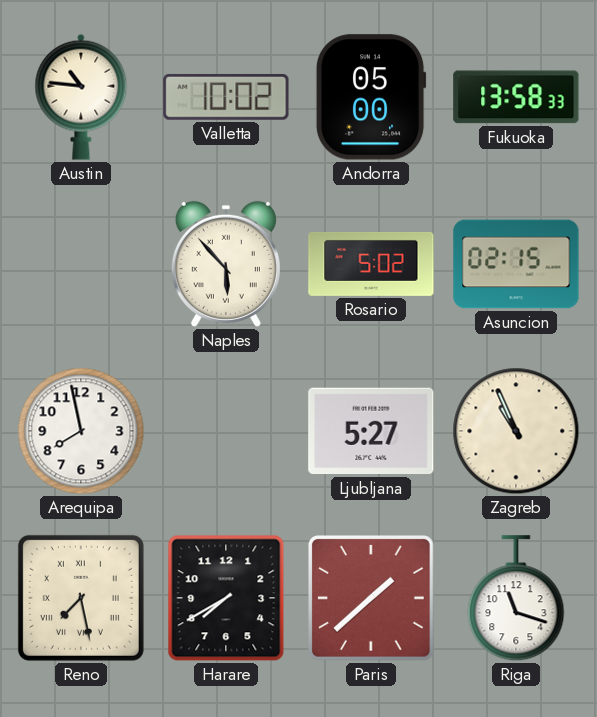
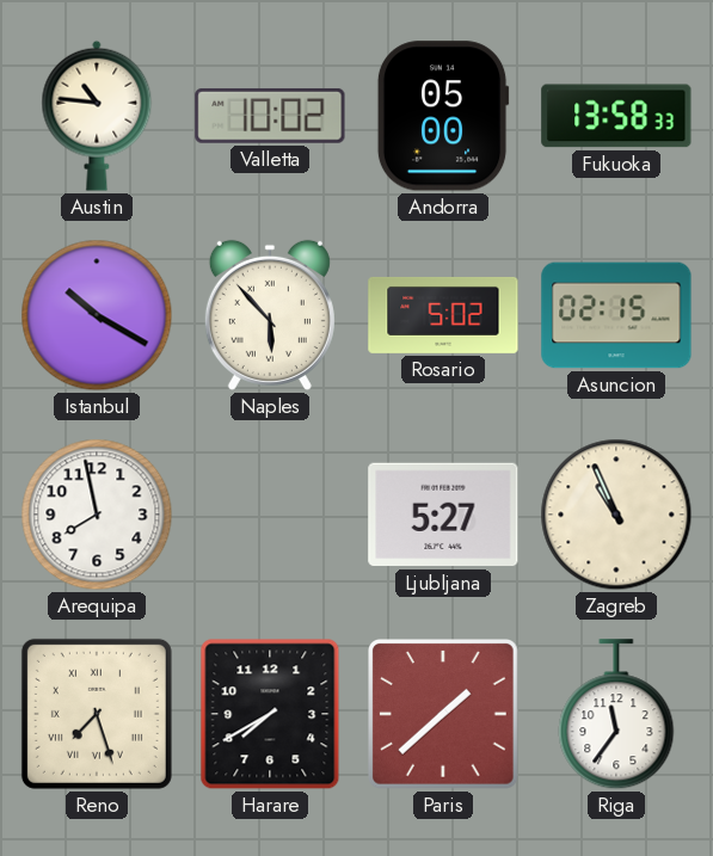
Istanbul: none -> 10:20
Reno: 7:28 -> 7:27
Riga: 11:18 -> 11:36
